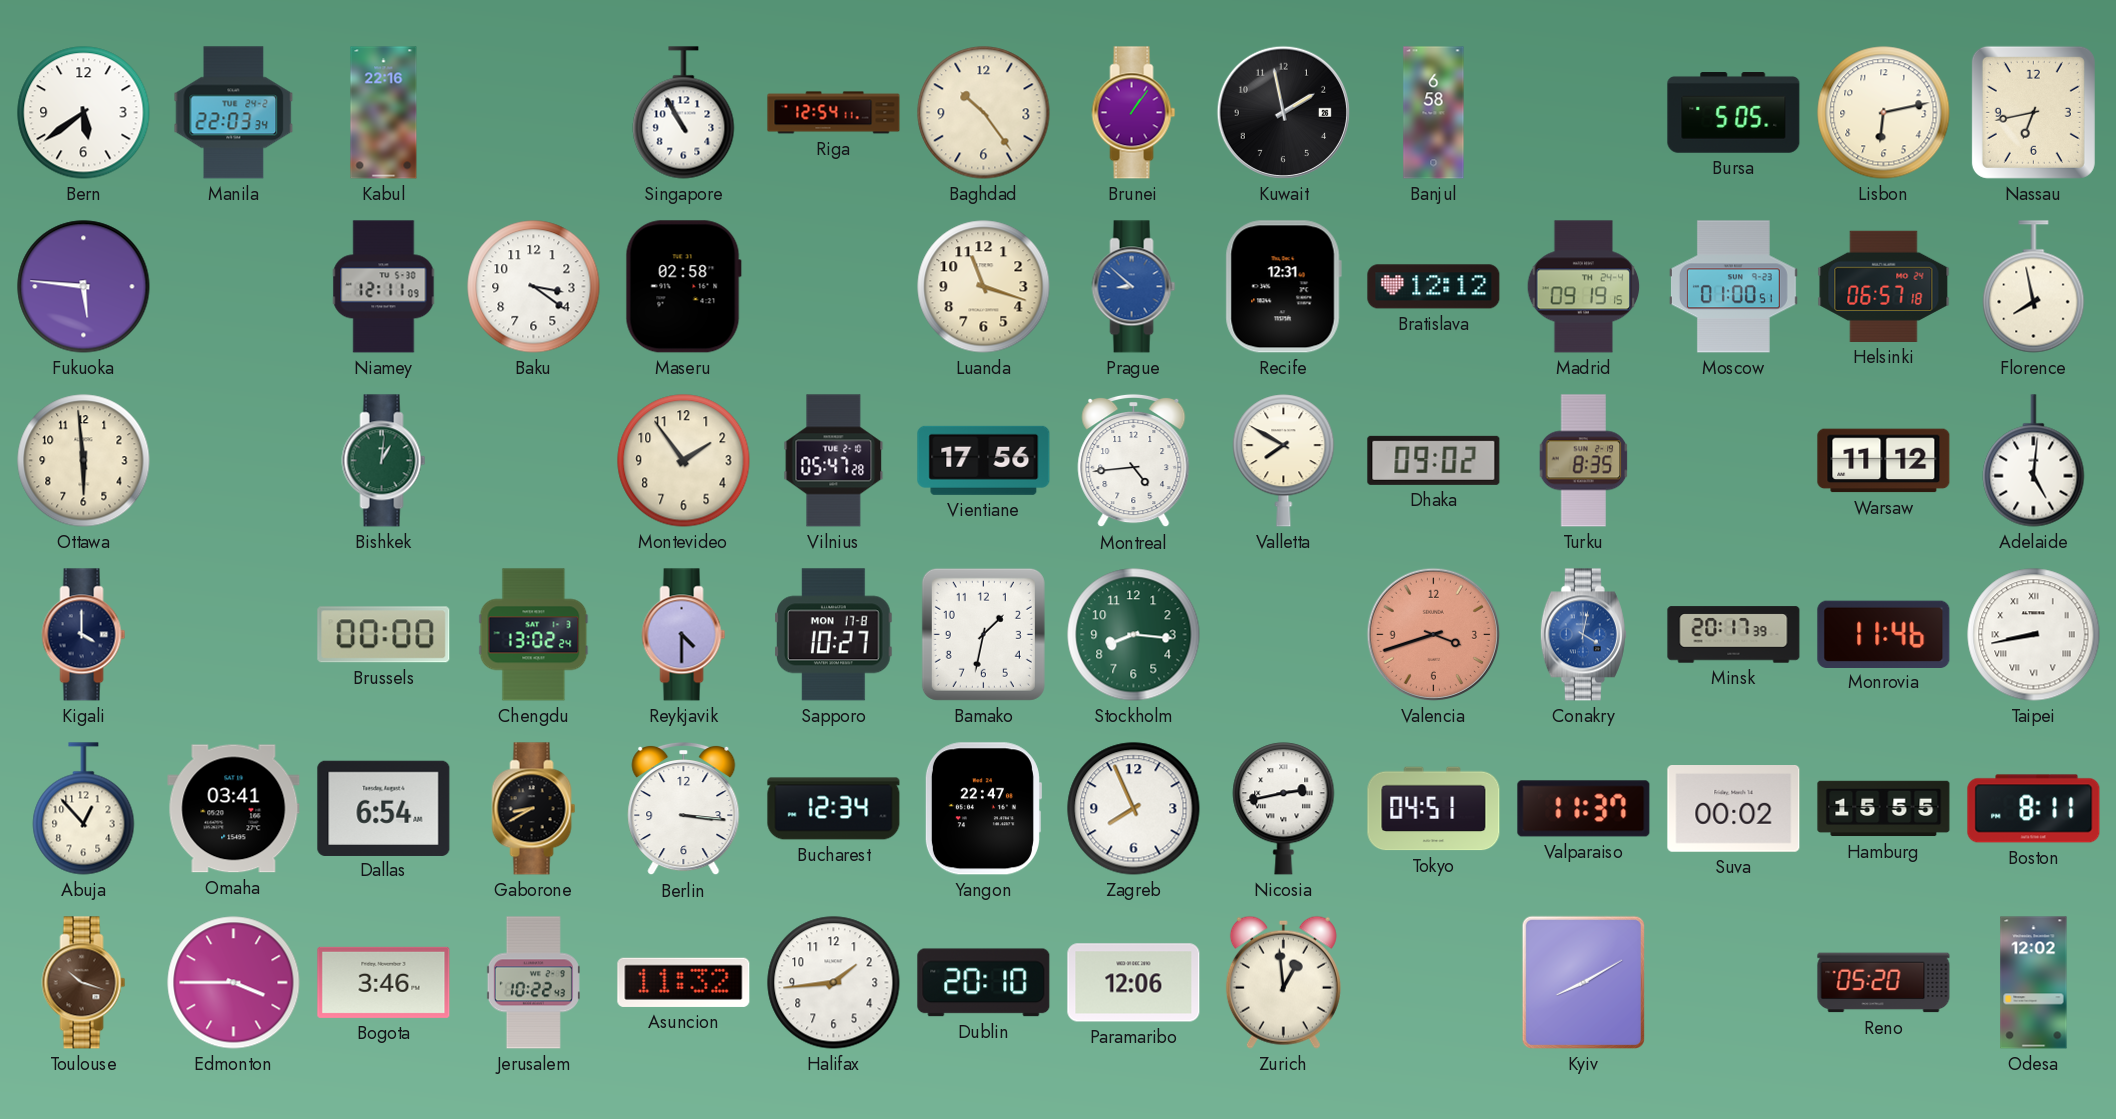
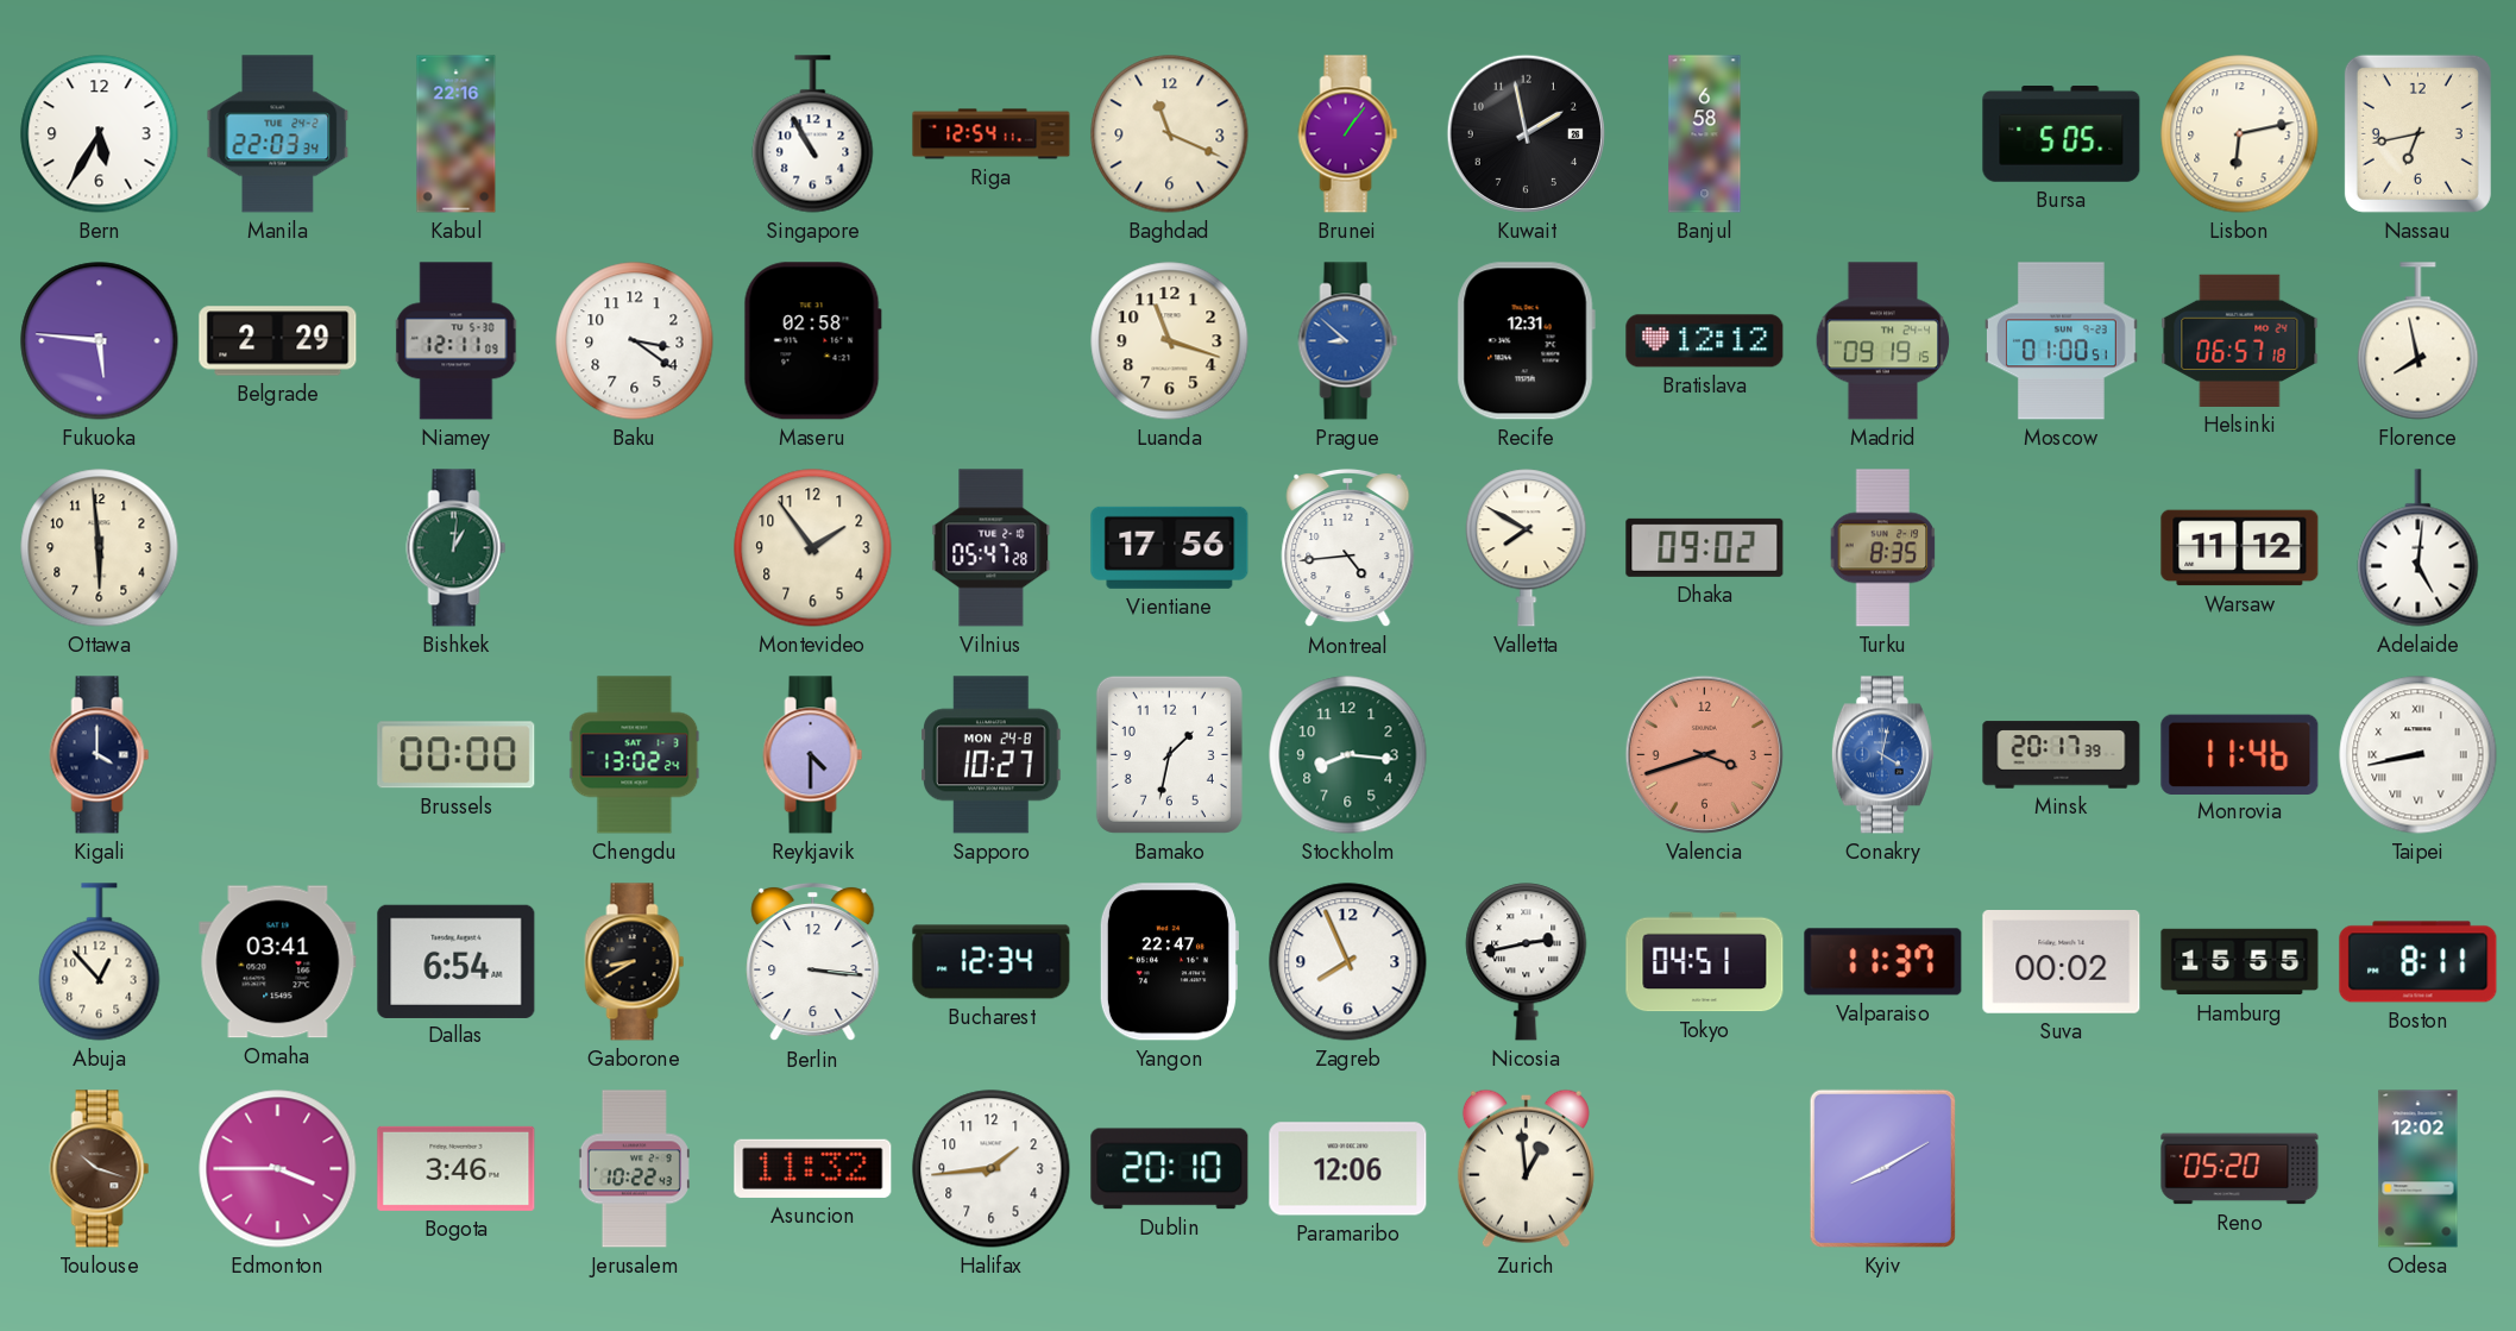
Bern: 5:39 -> 5:35
Baghdad: 10:24 -> 11:19
Belgrade: none -> 2:29
Sapporo date: MON 17-8 -> MON 24-8
